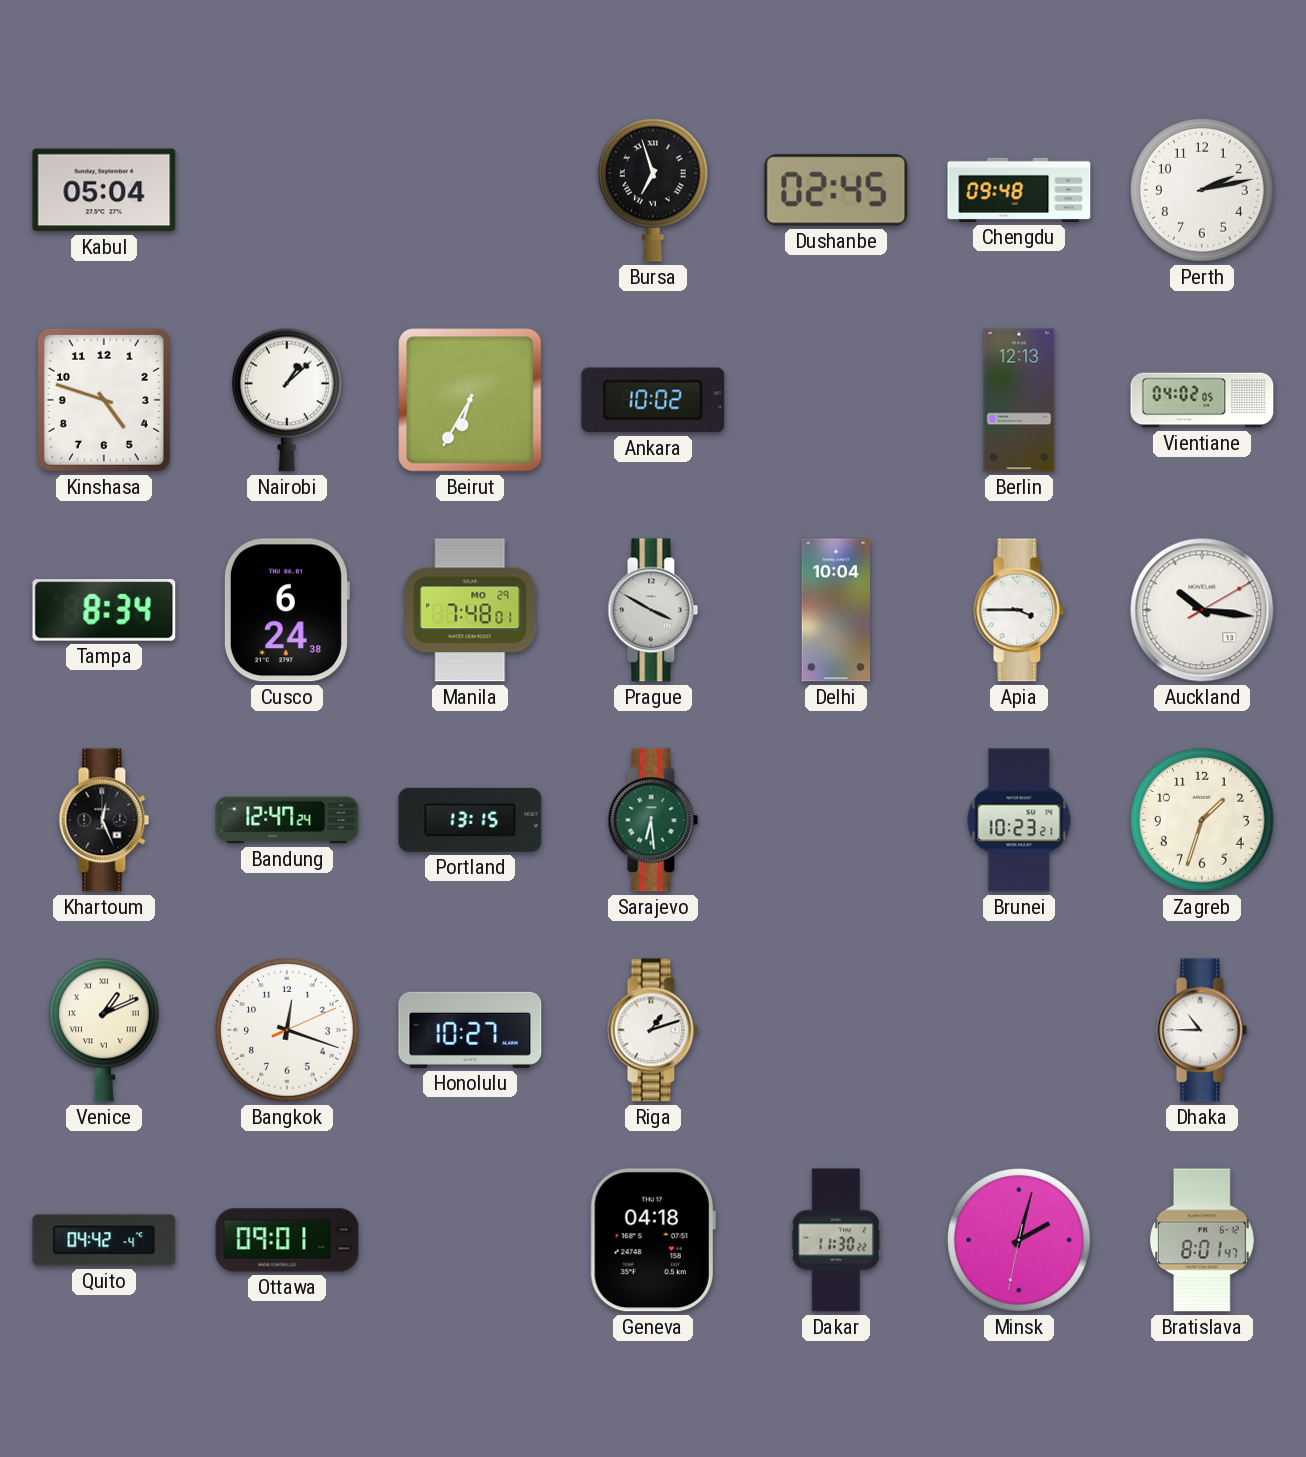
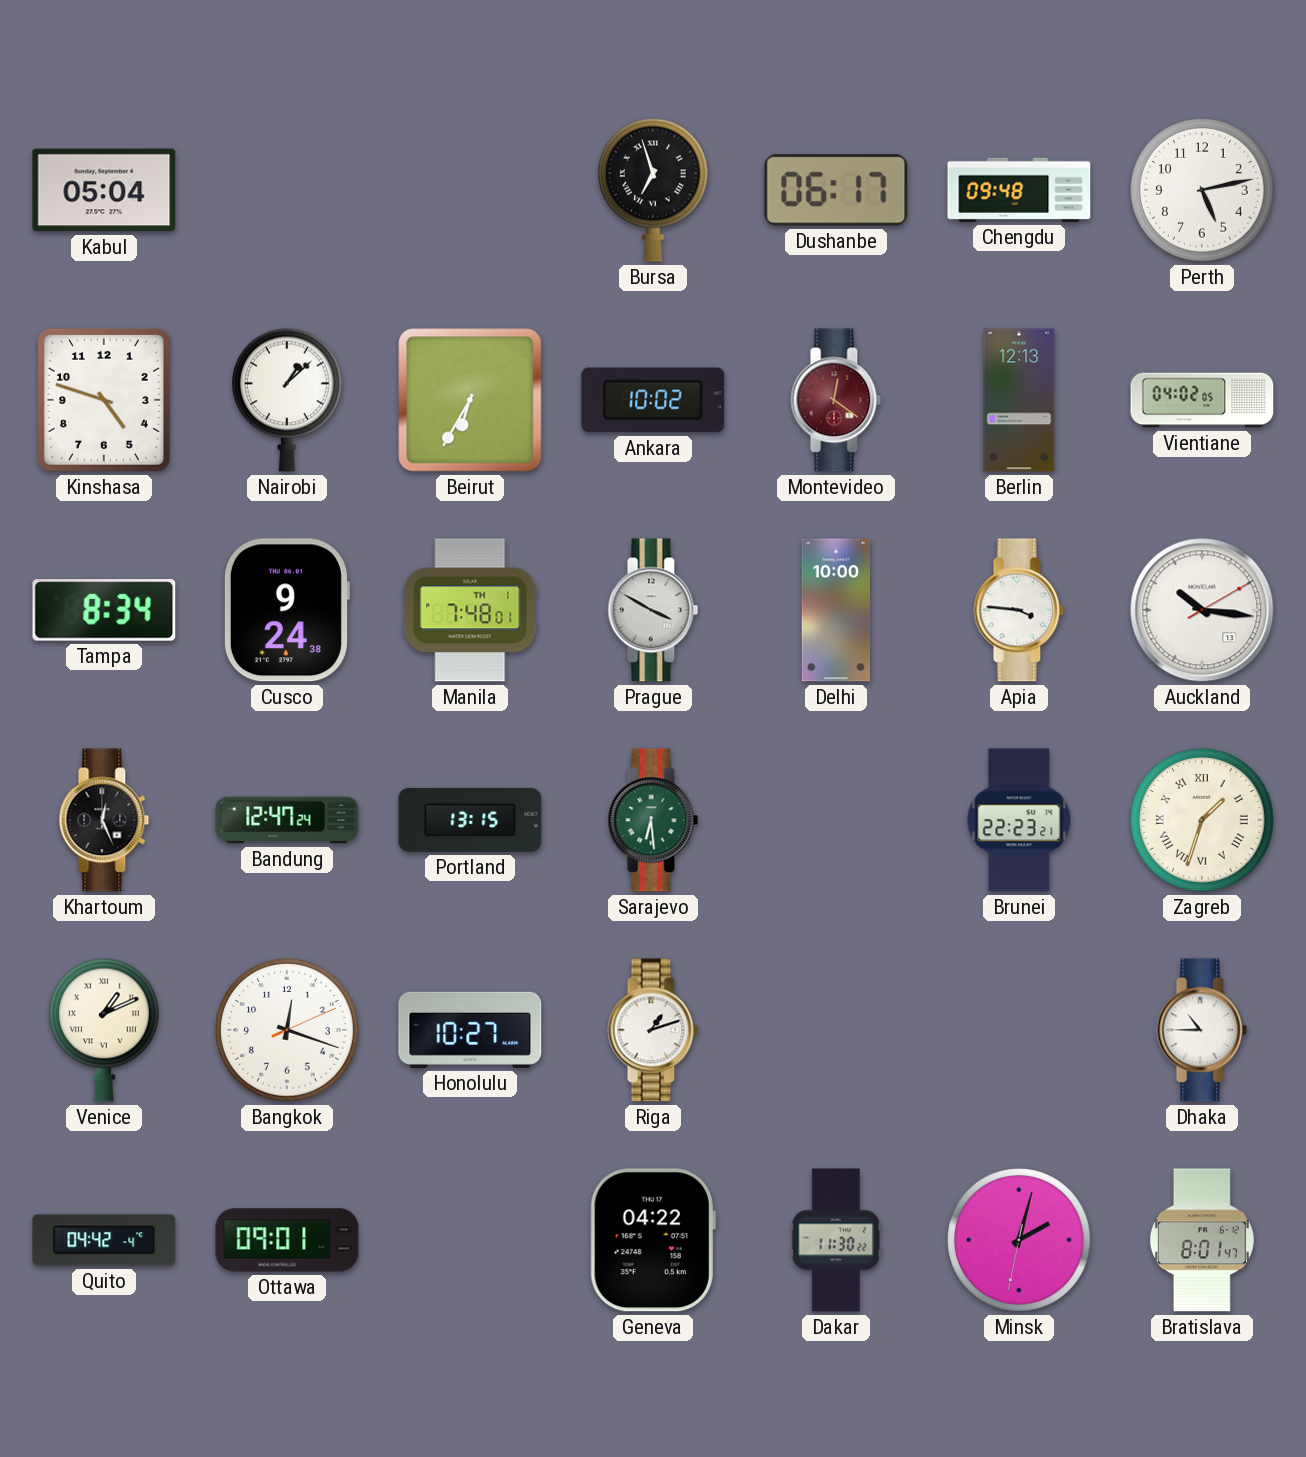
Dushanbe: 02:45 -> 06:17
Perth: 2:13 -> 5:13
Montevideo: none -> 12:21
Cusco: 6:24 -> 9:24
Manila date: MO 29 -> TH 1
Delhi: 10:04 -> 10:00
Apia: 3:45 -> 3:46
Brunei: 10:23 -> 22:23
Zagreb numerals: Arabic -> Roman
Geneva: 04:18 -> 04:22
